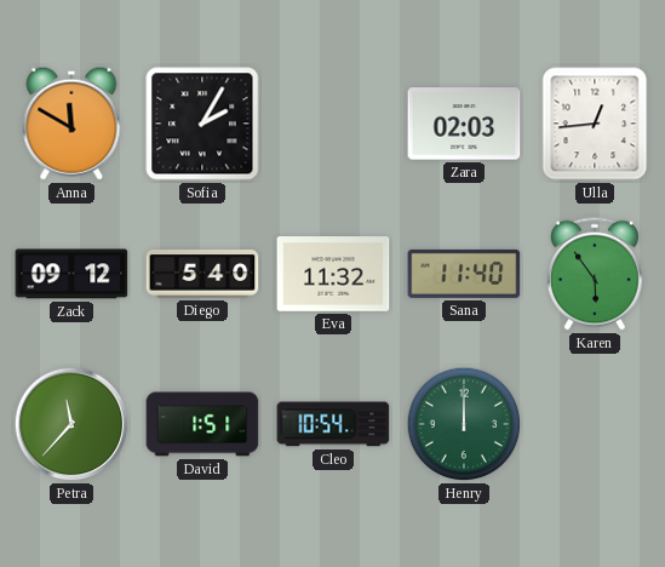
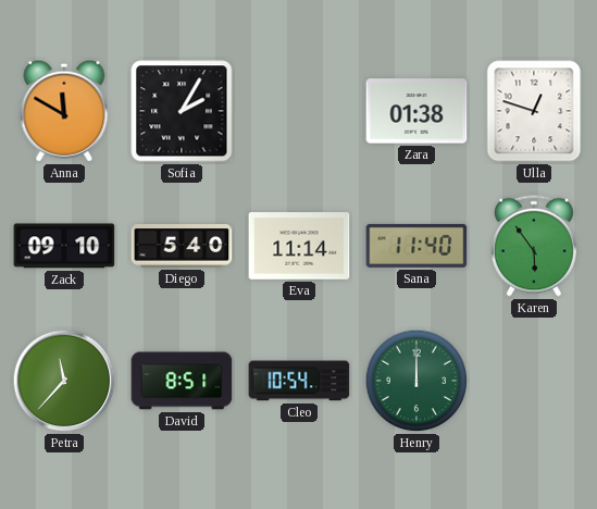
Zara: 02:03 -> 01:38
Ulla: 12:44 -> 12:48
Zack: 09:12 -> 09:10
Eva: 11:32 -> 11:14
David: 1:51 -> 8:51
